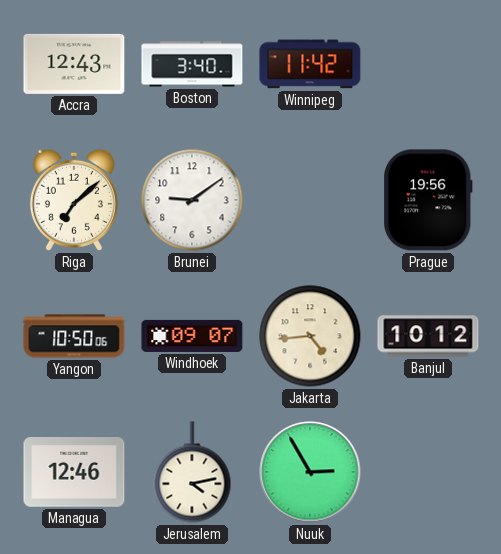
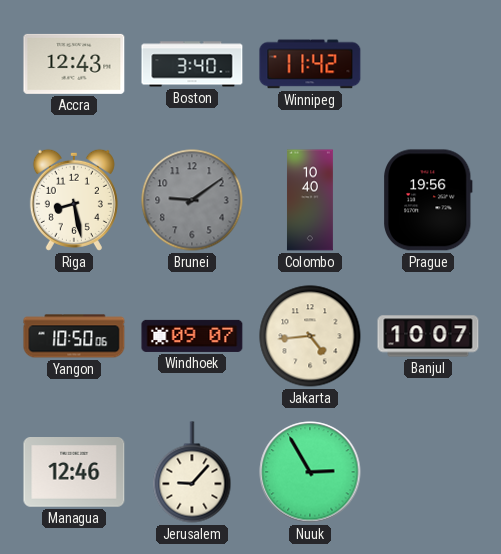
Riga: 7:08 -> 8:28
Brunei dial: white -> grey
Colombo: none -> 10:40
Banjul: 10:12 -> 10:07
Jerusalem: 4:13 -> 9:07
